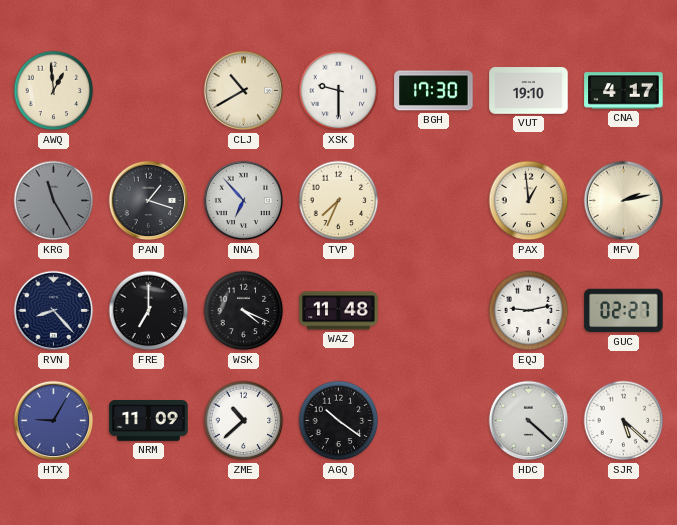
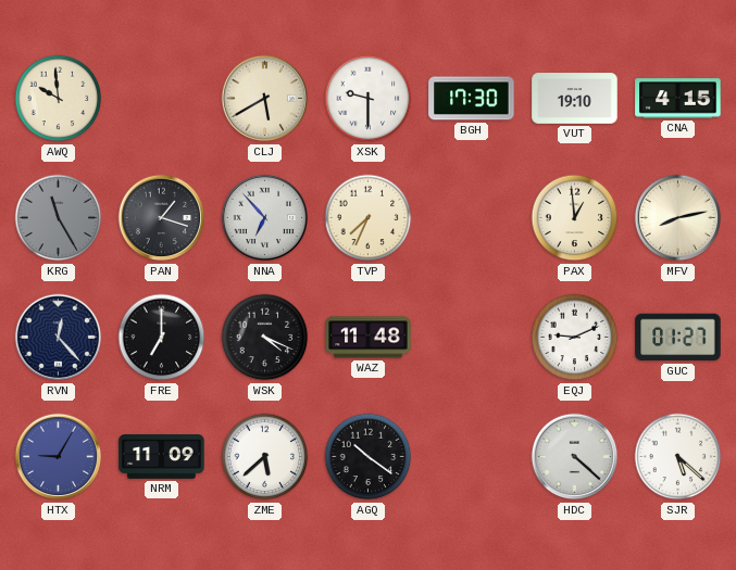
AWQ: 12:59 -> 9:59
CLJ: 10:40 -> 5:40
CNA: 4:17 -> 4:15
MFV: 2:13 -> 8:13
RVN: 8:23 -> 12:23
EQJ: 9:13 -> 9:11
GUC: 02:27 -> 01:27
ZME: 10:38 -> 5:38
